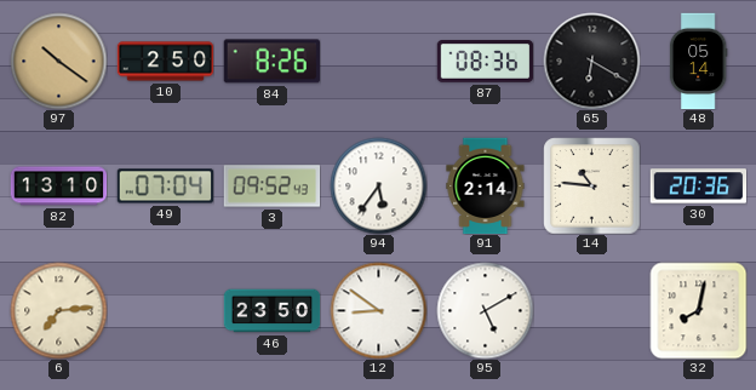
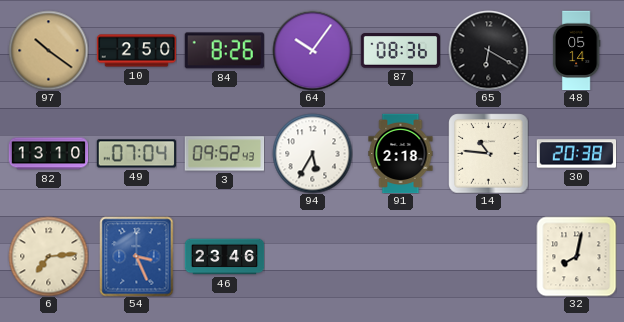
64: none -> 10:06
94: 5:36 -> 5:35
91: 2:14 -> 2:18
30: 20:36 -> 20:38
54: none -> 3:26
46: 23:50 -> 23:46
12: 8:51 -> none
95: 5:10 -> none
